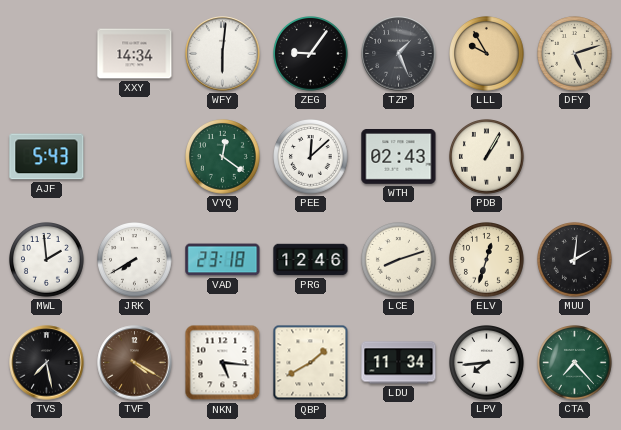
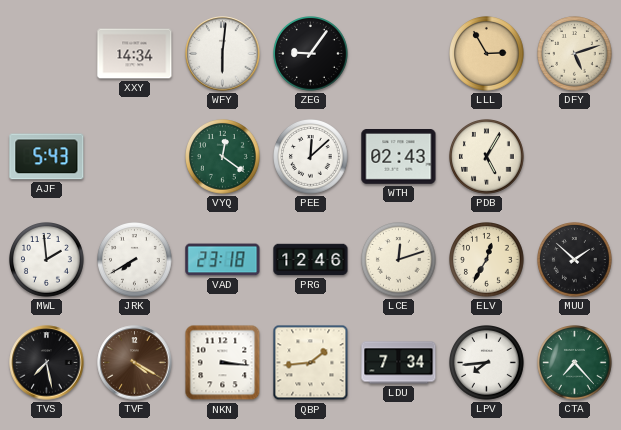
TZP: 1:26 -> none
LLL: 9:55 -> 2:55
PDB: 1:05 -> 5:05
LCE: 8:12 -> 12:12
ELV: 12:33 -> 12:35
MUU: 2:01 -> 1:52
NKN: 5:16 -> 3:16
QBP: 1:40 -> 1:44
LDU: 11:34 -> 7:34
